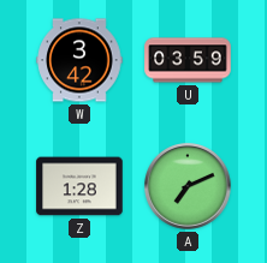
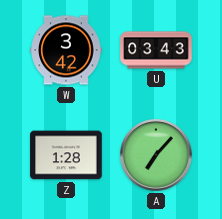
U: 03:59 -> 03:43
A: 7:11 -> 7:07
